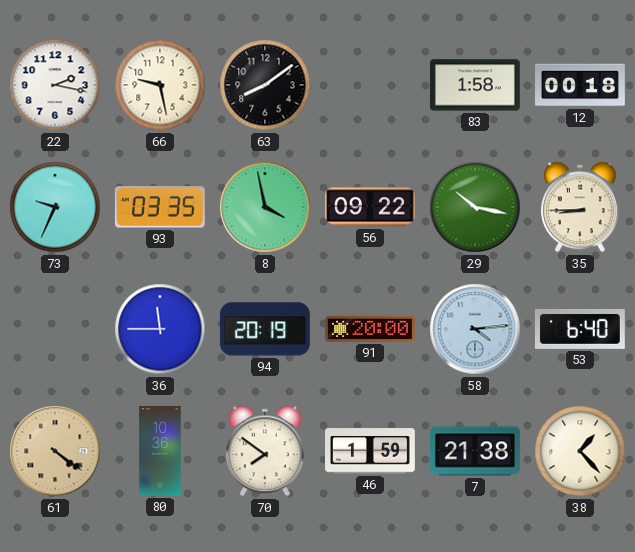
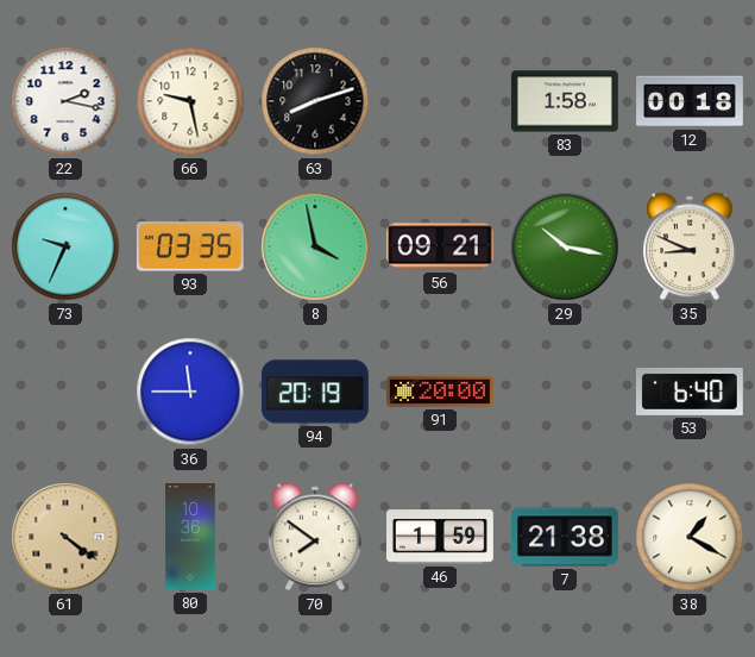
63: 8:09 -> 8:12
56: 09:22 -> 09:21
35: 8:45 -> 8:49
58: 4:14 -> none
38: 1:23 -> 1:20
